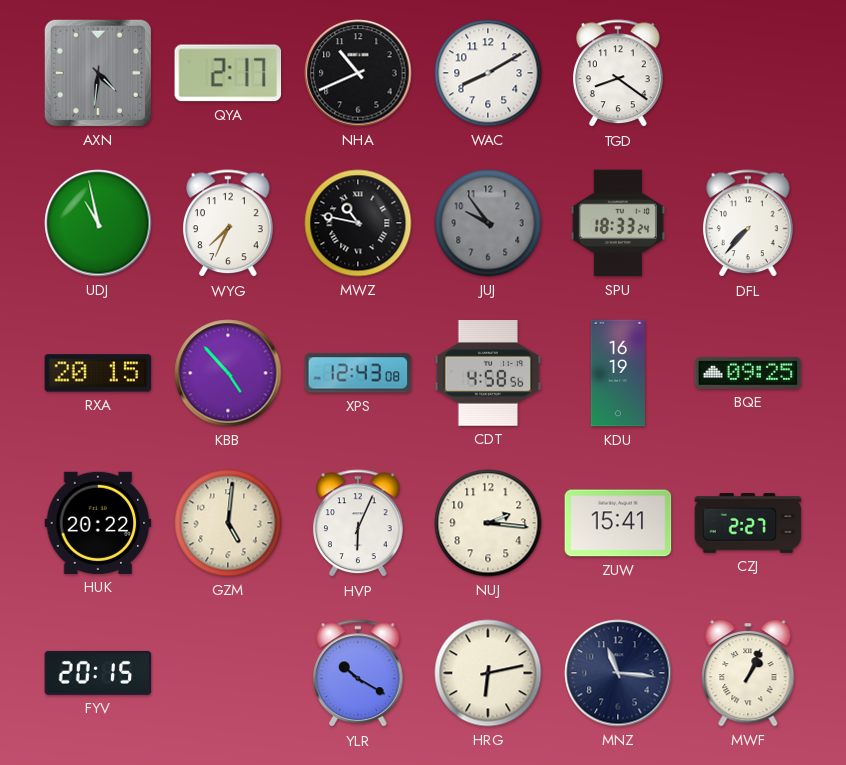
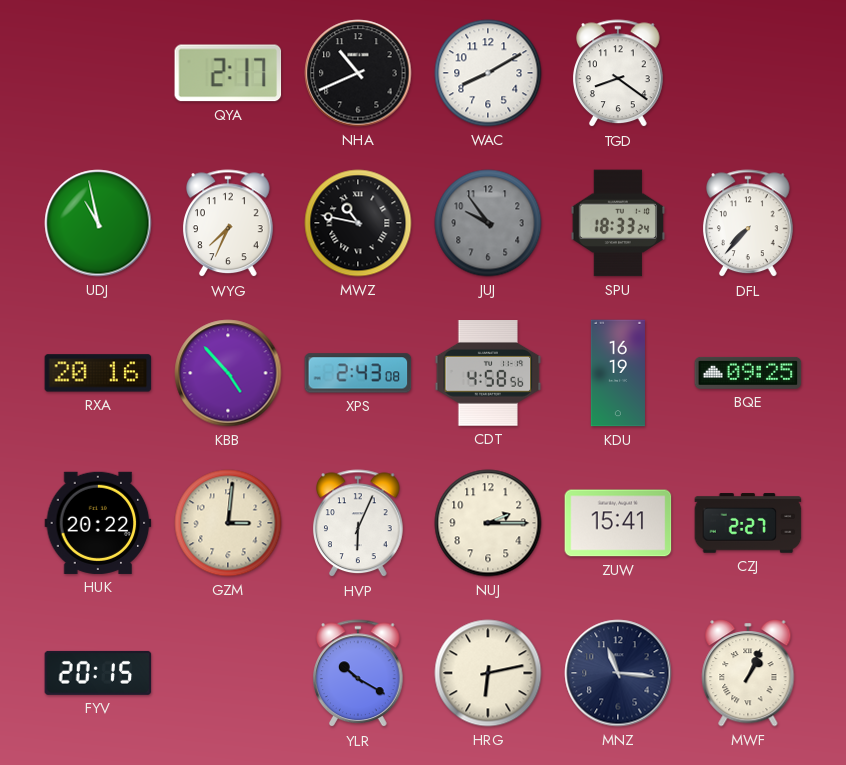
AXN: 4:31 -> none
RXA: 20:15 -> 20:16
XPS: 12:43 -> 2:43
GZM: 5:01 -> 3:01
NUJ: 2:16 -> 2:15
